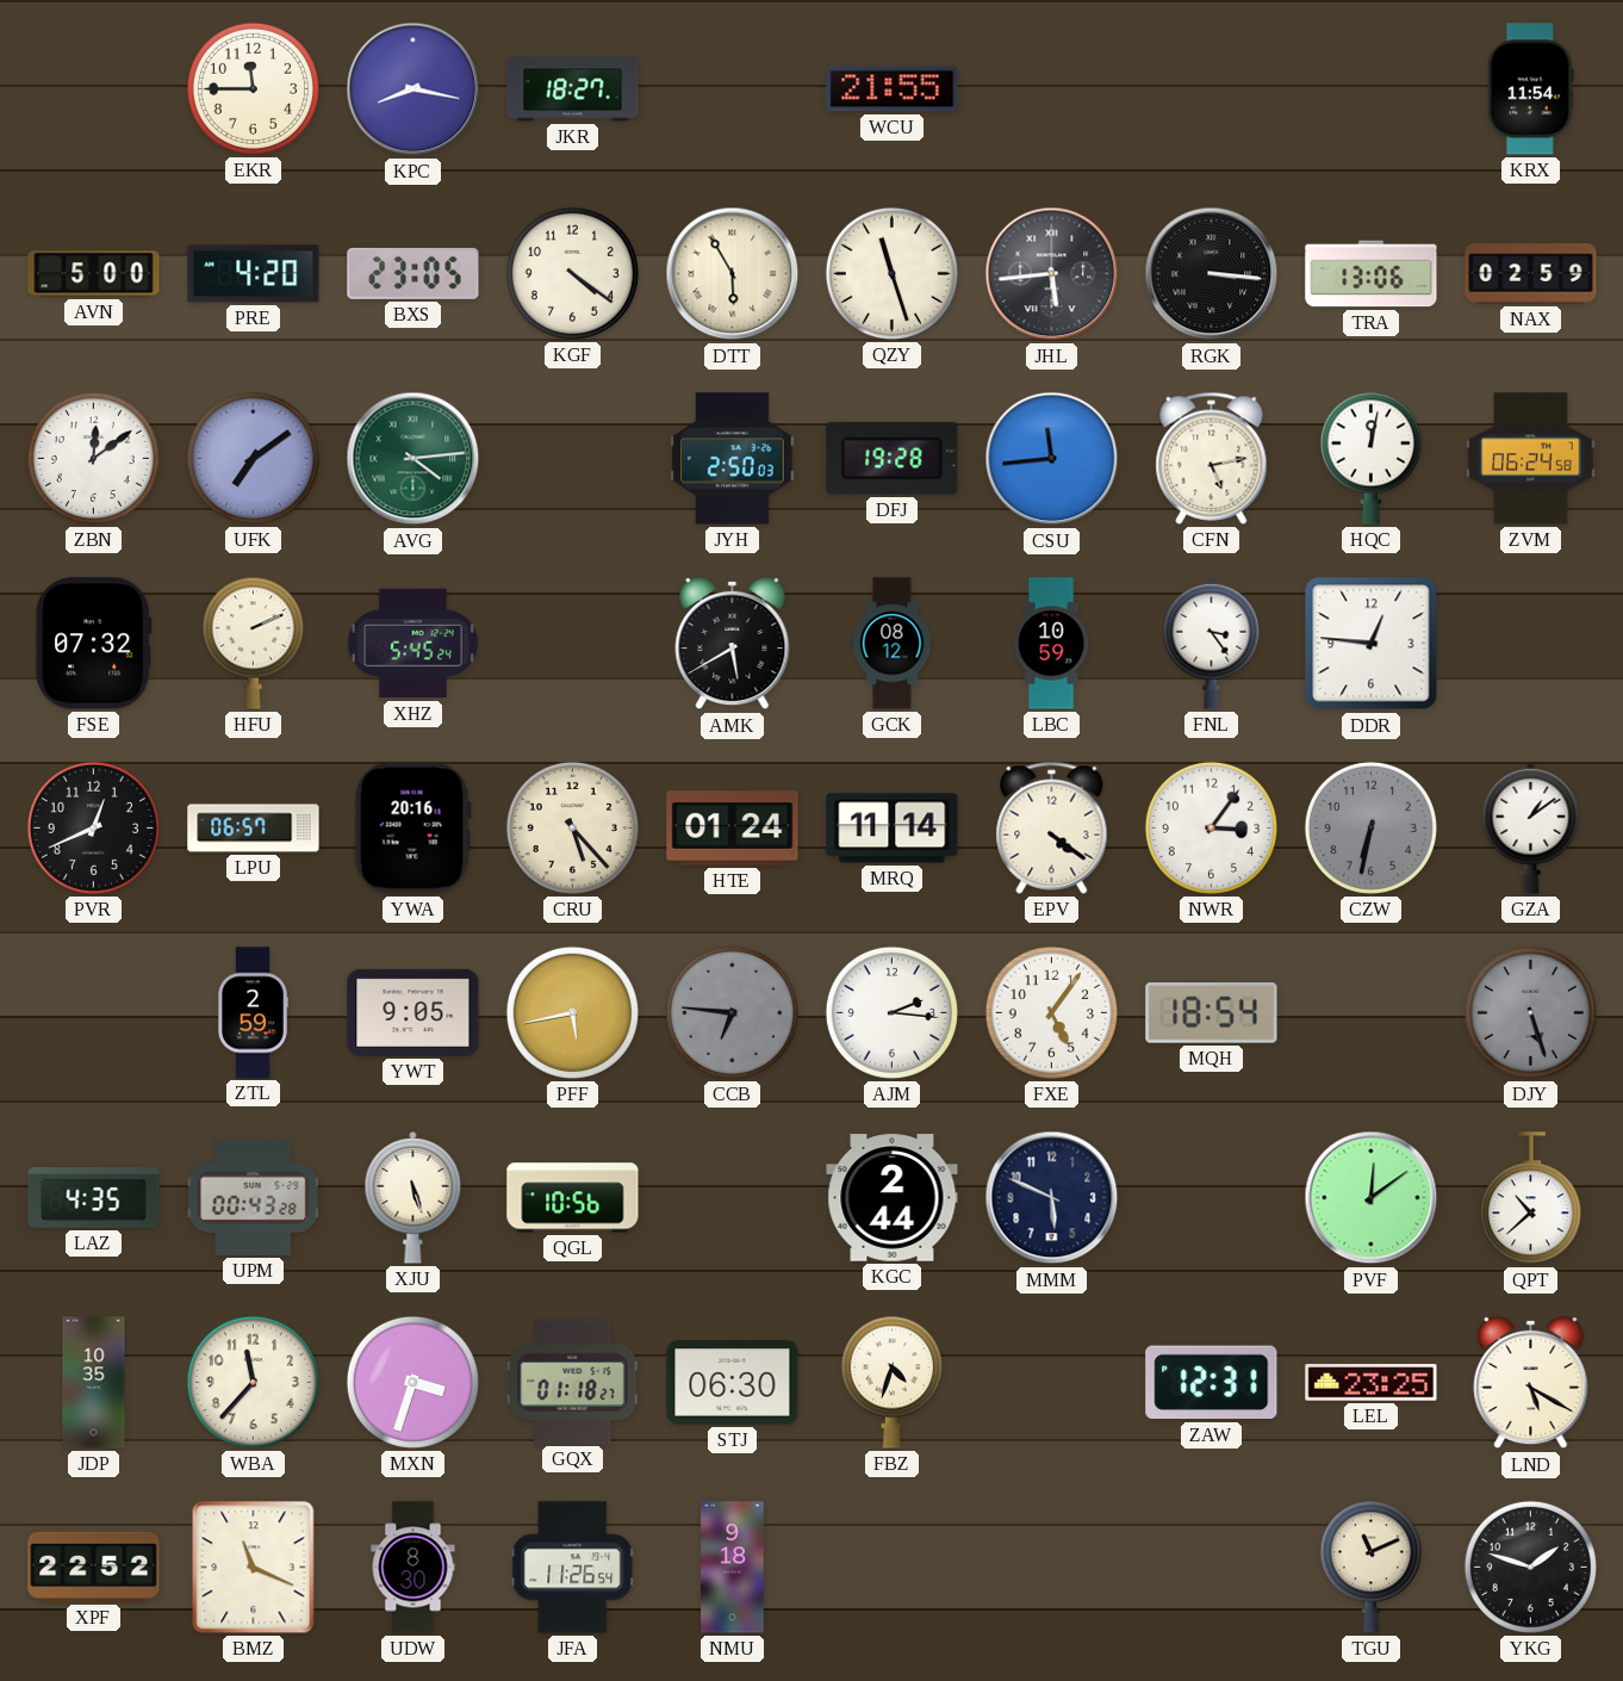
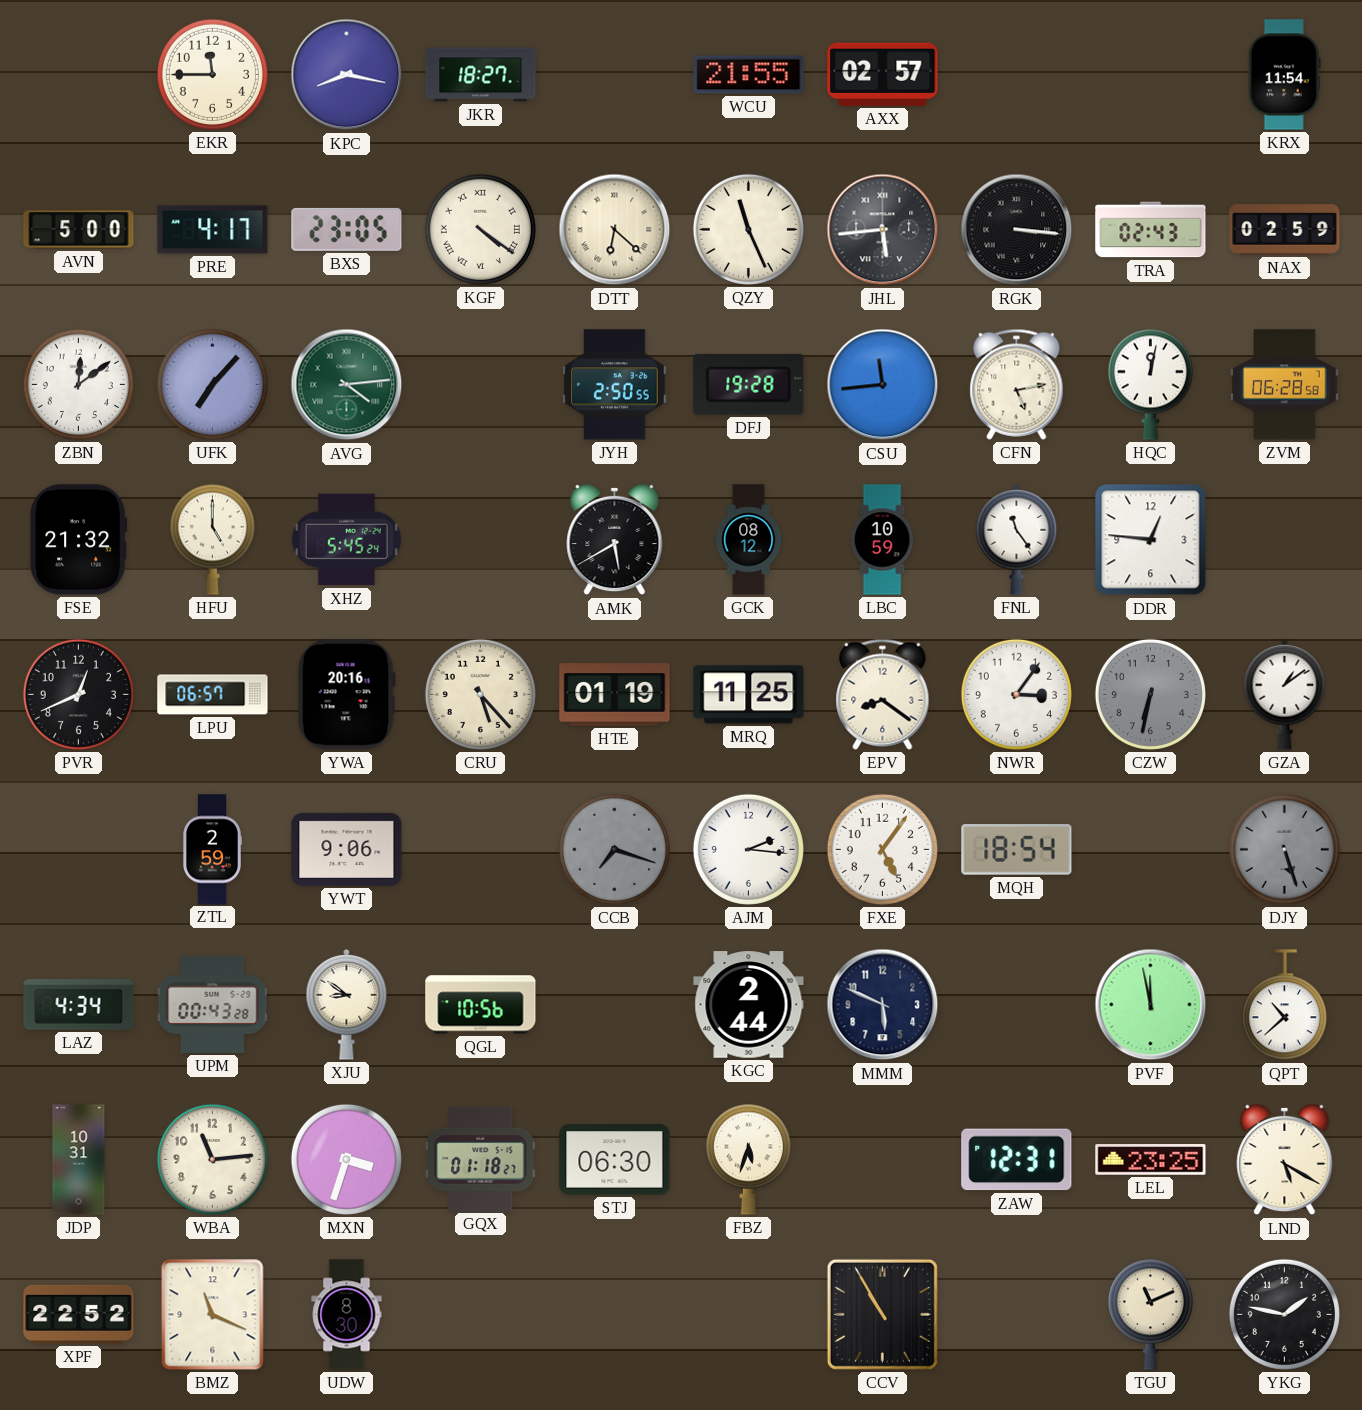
AXX: none -> 02:57
PRE: 4:20 -> 4:17
KGF numerals: Arabic -> Roman
DTT: 5:55 -> 6:22
QZY: 11:27 -> 11:26
TRA: 13:06 -> 02:43
UFK: 7:09 -> 7:07
JYH: 2:50:03 -> 2:50:55
ZVM: 06:24 -> 06:28
FSE: 07:32 -> 21:32
HFU: 2:11 -> 5:00
FNL: 3:24 -> 11:24
HTE: 01:24 -> 01:19
MRQ: 11:14 -> 11:25
EPV: 4:21 -> 8:21
YWT: 9:05 -> 9:06
PFF: 5:43 -> none
CCB: 6:46 -> 7:18
LAZ: 4:35 -> 4:34
XJU: 5:27 -> 8:51
PVF: 12:09 -> 11:58
JDP: 10:35 -> 10:31
WBA: 11:37 -> 11:14
FBZ: 4:33 -> 5:33
JFA: 11:26 -> none
NMU: 9:18 -> none
CCV: none -> 10:55
YKG: 1:48 -> 1:47
